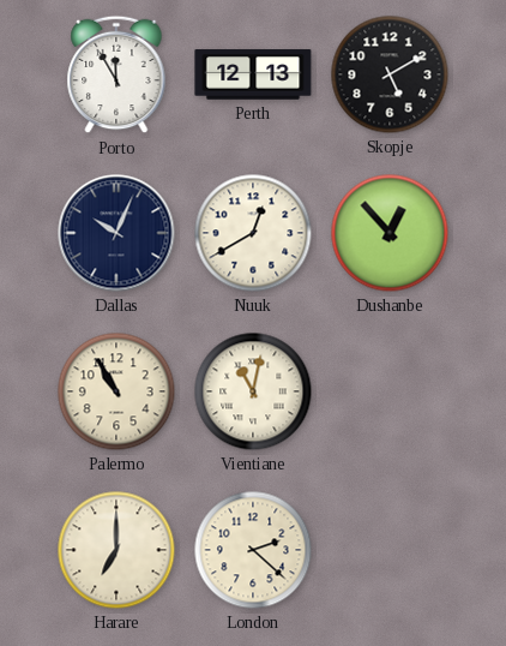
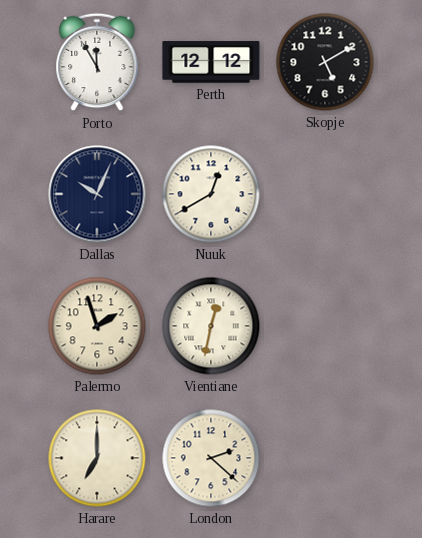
Perth: 12:13 -> 12:12
Dushanbe: 12:53 -> none
Palermo: 10:55 -> 1:57
Vientiane: 11:02 -> 12:32
